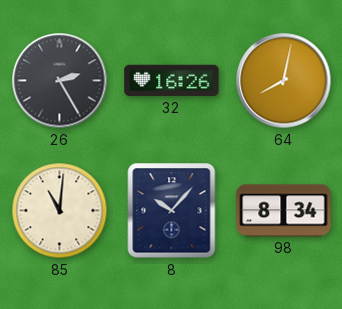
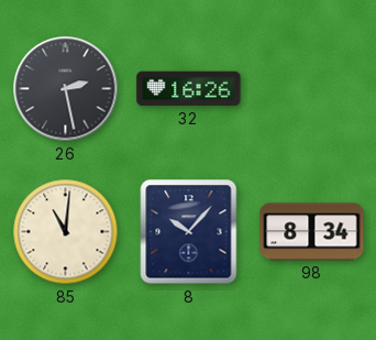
26: 2:25 -> 2:28
64: 8:02 -> none
